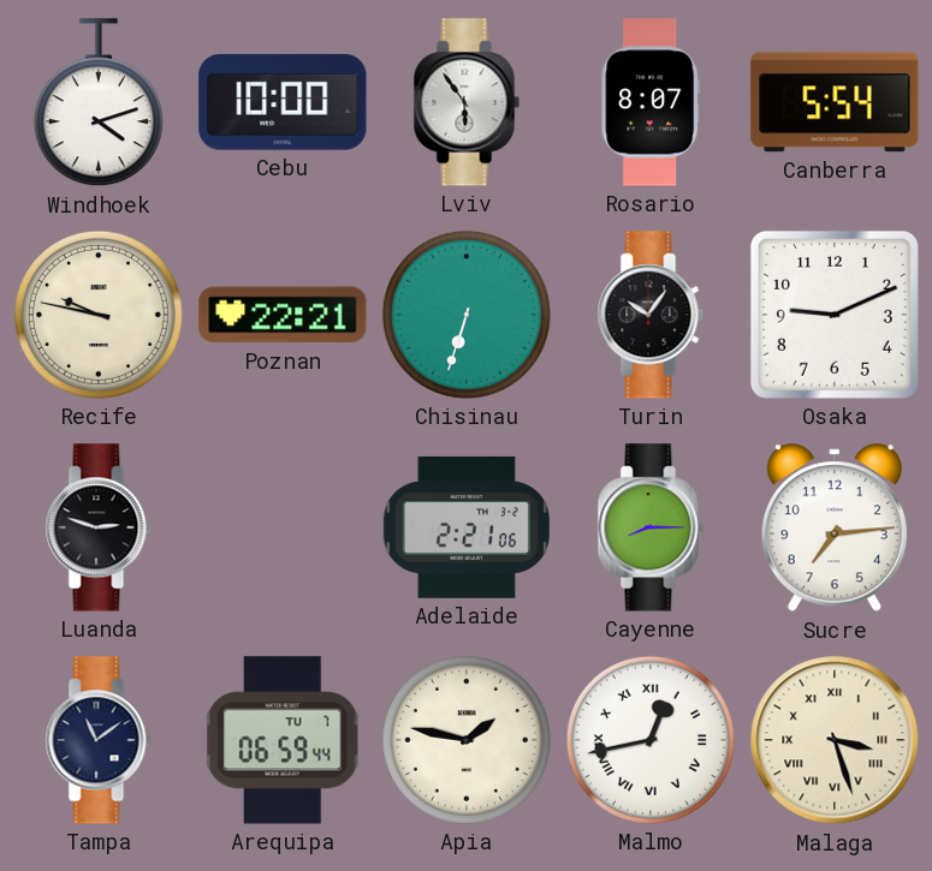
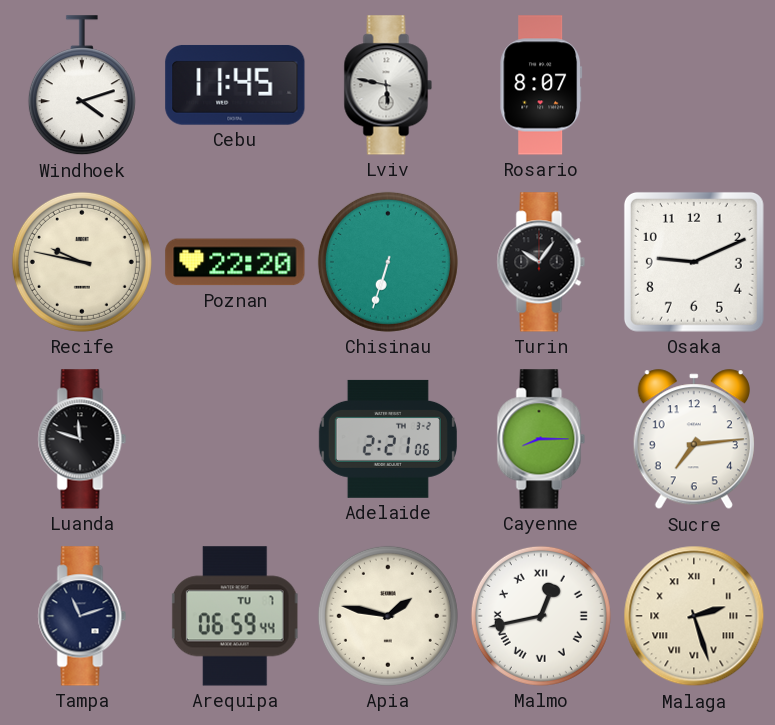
Cebu: 10:00 -> 11:45
Lviv: 5:54 -> 5:47
Canberra: 5:54 -> none
Poznan: 22:21 -> 22:20
Luanda: 2:48 -> 11:48
Tampa: 11:09 -> 11:12
Malaga: 3:27 -> 2:27
